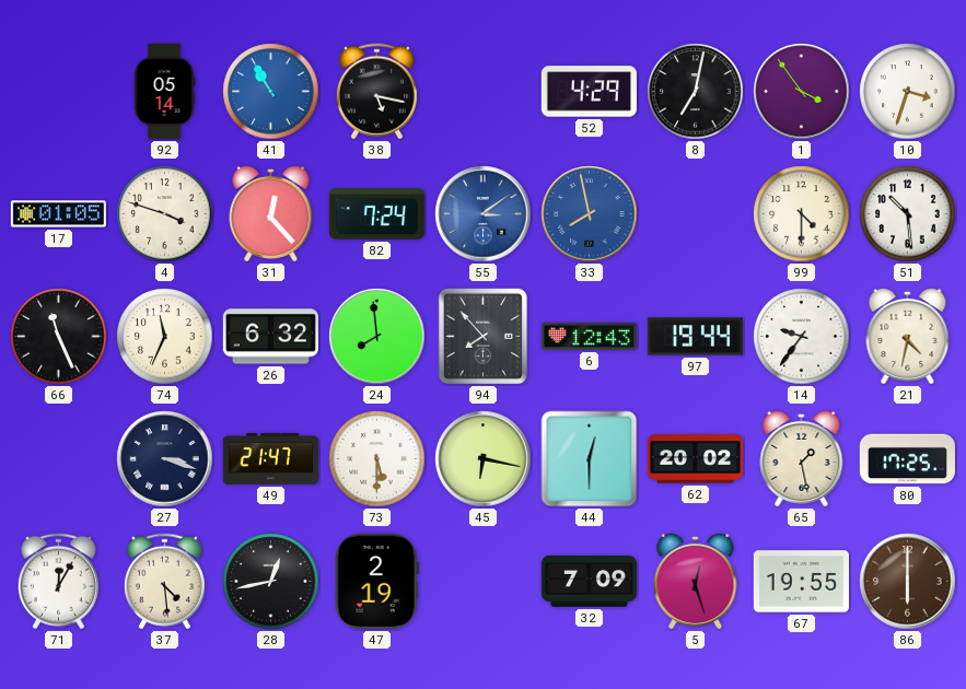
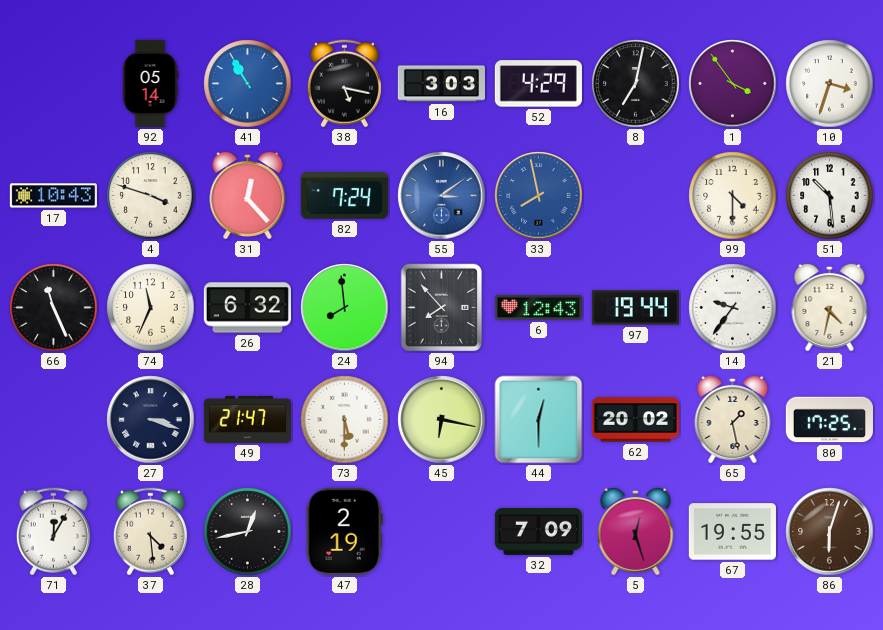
16: none -> 3:03
17: 01:05 -> 10:43
86: 6:00 -> 6:03
